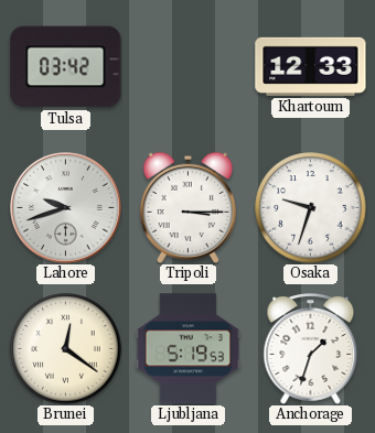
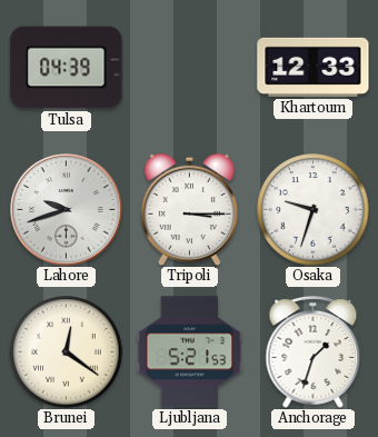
Tulsa: 03:42 -> 04:39
Ljubljana: 5:19 -> 5:21
